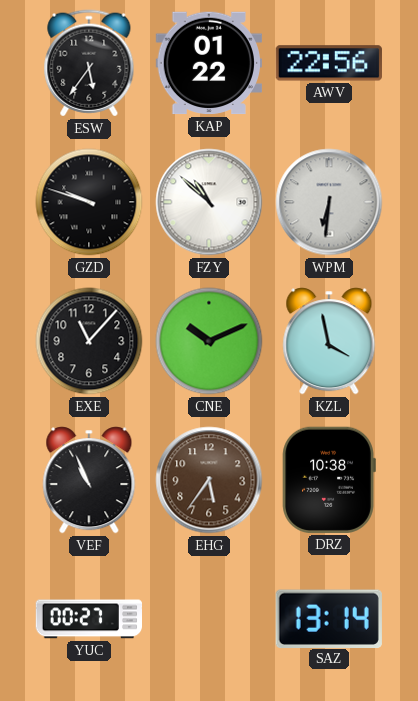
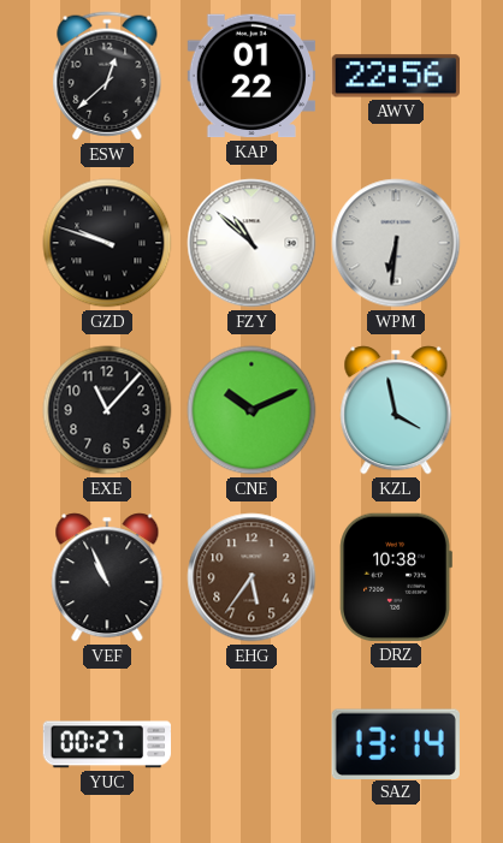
ESW: 5:36 -> 12:38
